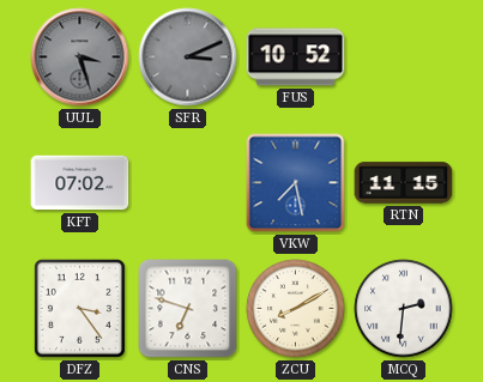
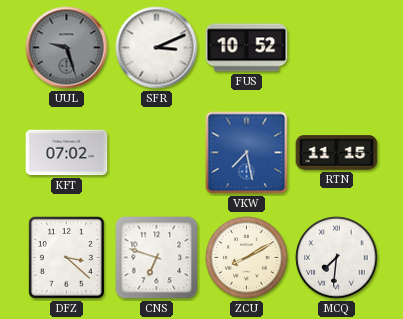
UUL: 3:27 -> 9:27
SFR dial: grey -> white
DFZ: 3:24 -> 3:22
MCQ: 2:31 -> 7:31
